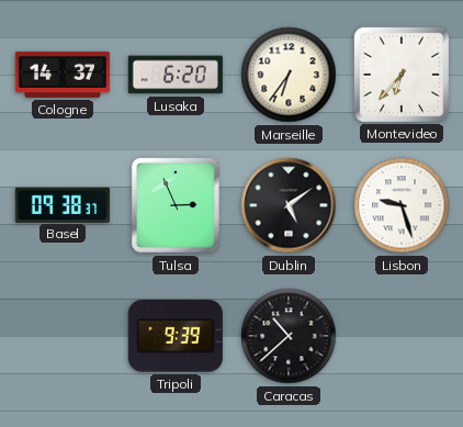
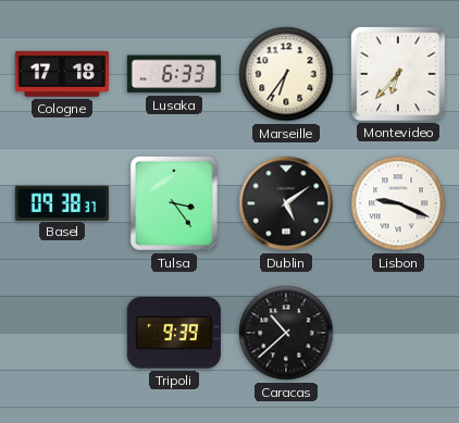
Cologne: 14:37 -> 17:18
Lusaka: 6:20 -> 6:33
Tulsa: 2:56 -> 3:24
Lisbon: 9:27 -> 9:19
